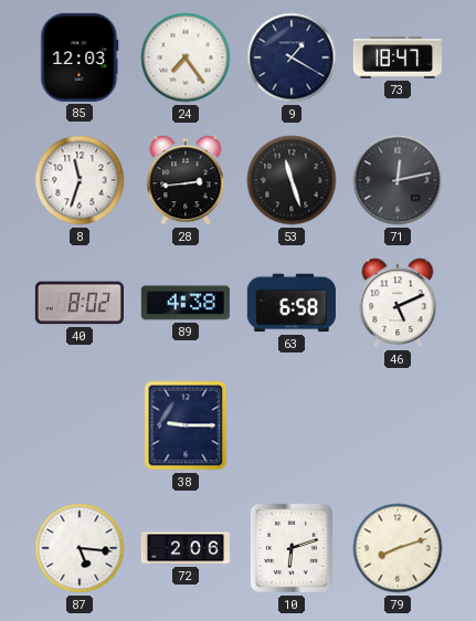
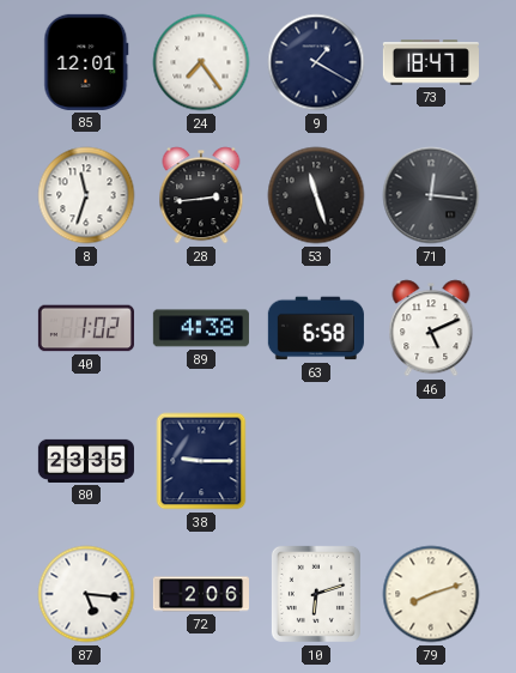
85: 12:03 -> 12:01
71: 12:13 -> 12:16
40: 8:02 -> 1:02
80: none -> 23:35
